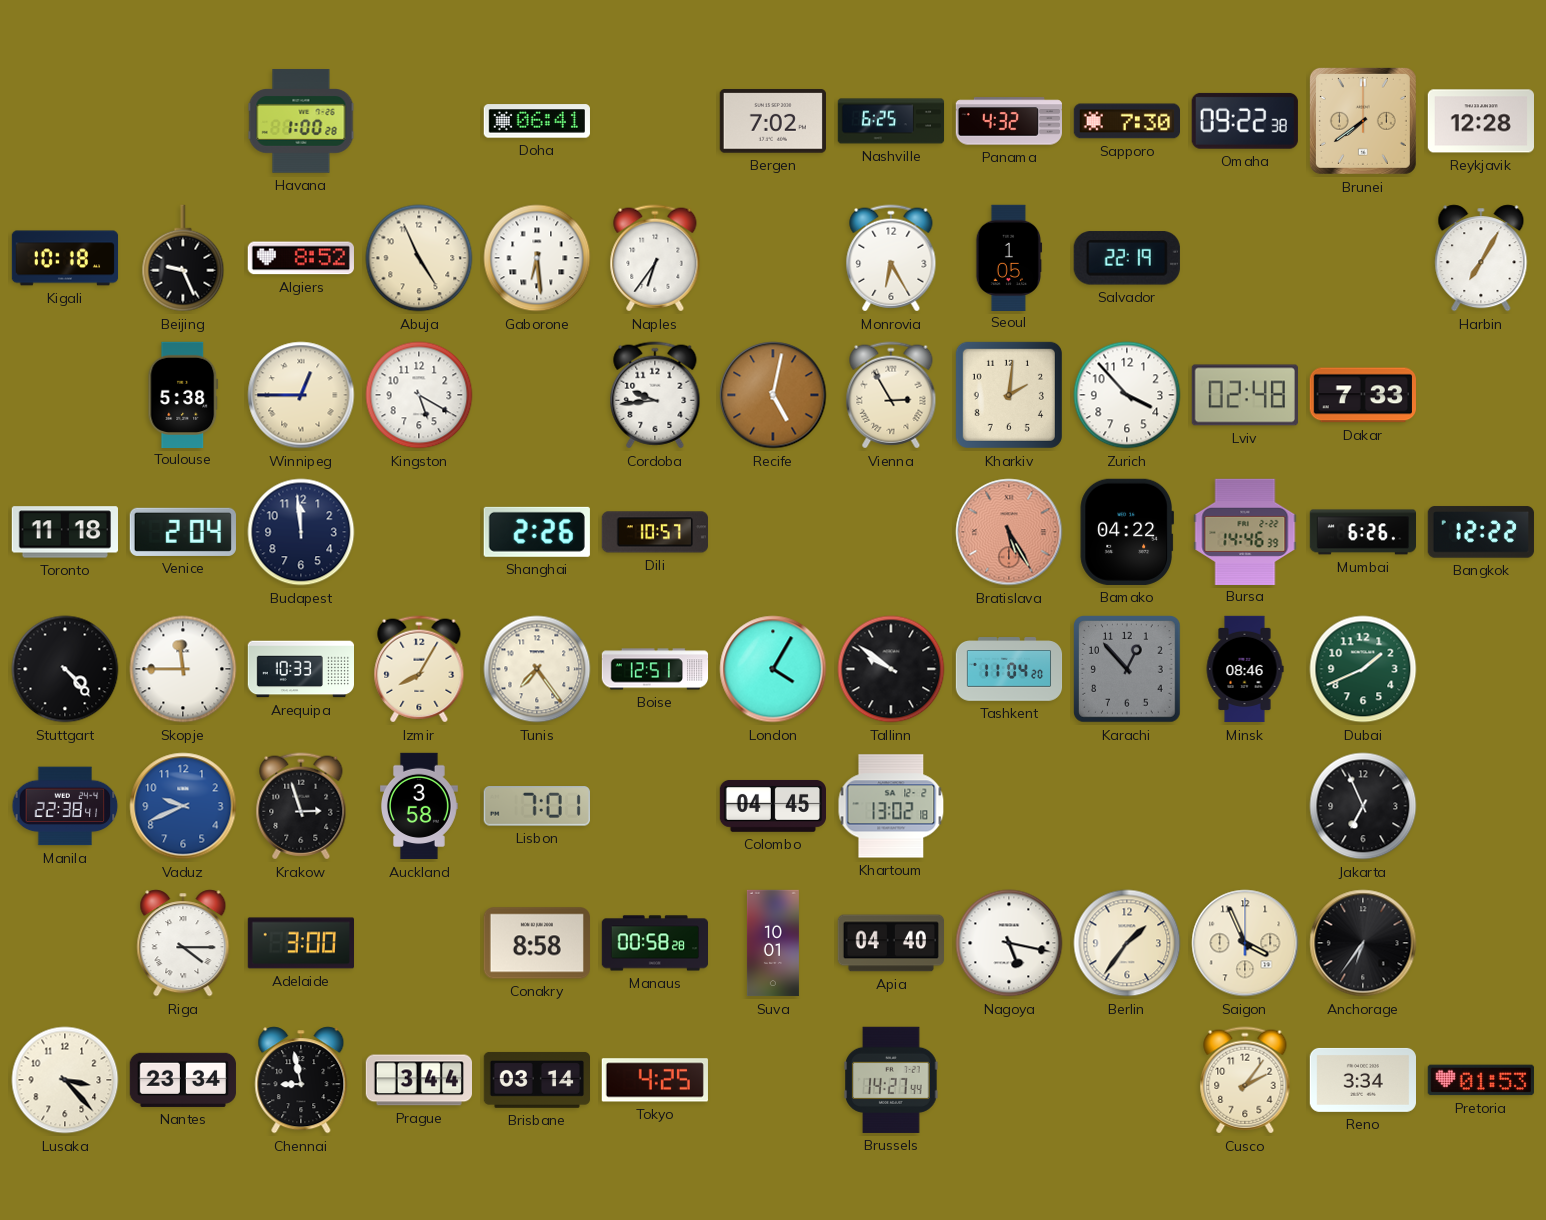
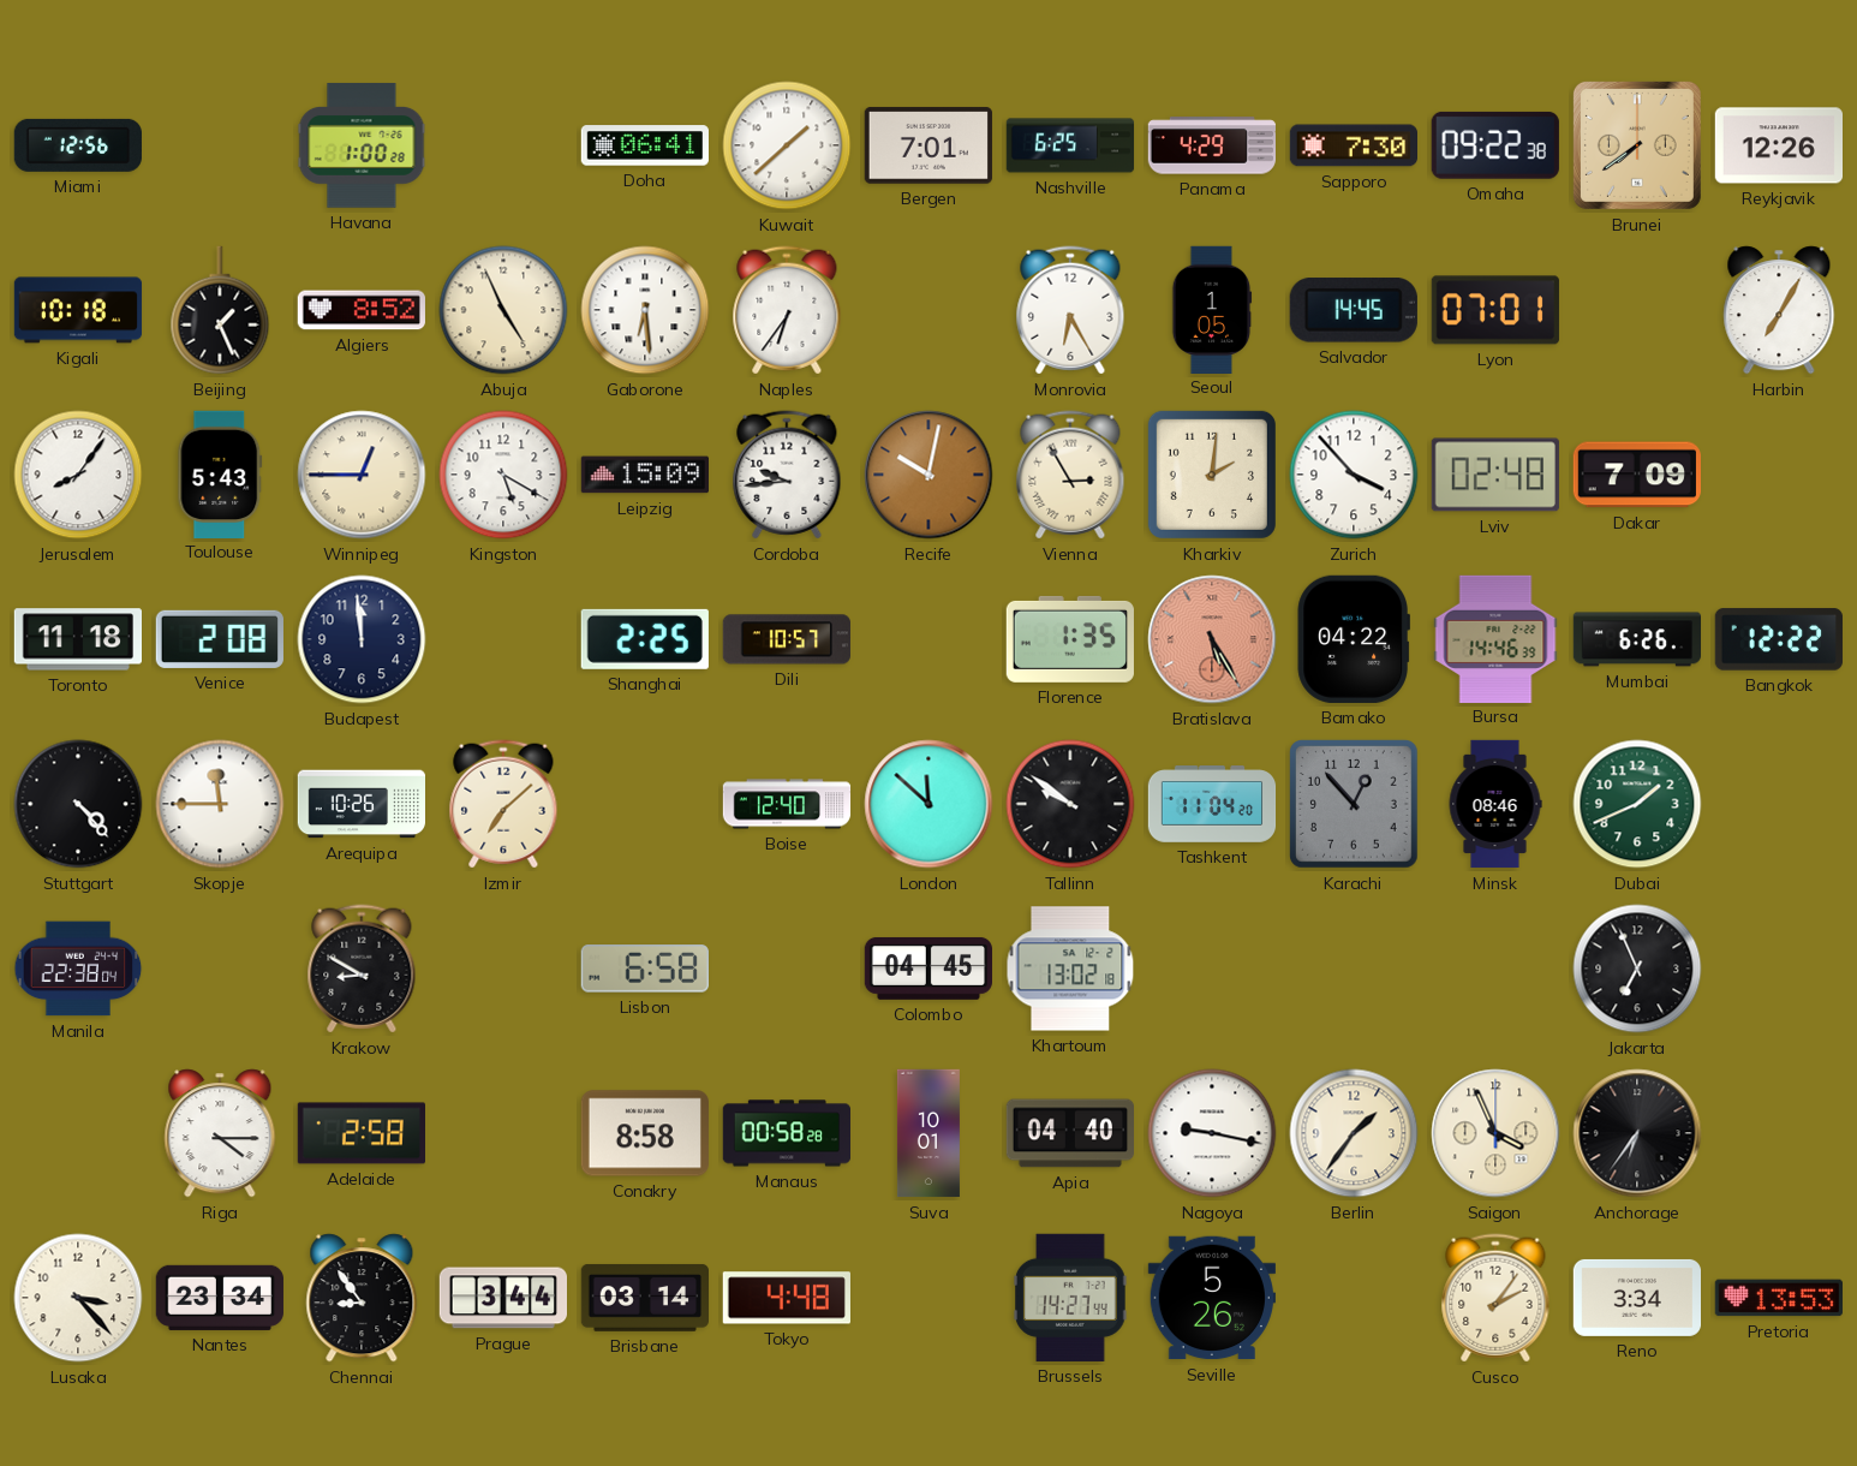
Miami: none -> 12:56
Kuwait: none -> 1:38
Bergen: 7:02 -> 7:01
Panama: 4:32 -> 4:29
Reykjavik: 12:28 -> 12:26
Beijing: 9:26 -> 1:26
Salvador: 22:19 -> 14:45
Lyon: none -> 07:01
Jerusalem: none -> 8:06
Toulouse: 5:38 -> 5:43
Leipzig: none -> 15:09
Recife: 5:02 -> 10:02
Dakar: 7:33 -> 7:09
Venice: 2:04 -> 2:08
Shanghai: 2:26 -> 2:25
Florence: none -> 1:35
Arequipa: 10:33 -> 10:26
Izmir: 8:05 -> 7:08
Tunis: 7:24 -> none
Boise: 12:51 -> 12:40
London: 4:05 -> 11:52
Manila: 22:38:41 -> 22:38:04
Vaduz: 9:41 -> none
Krakow: 2:57 -> 8:50
Auckland: 3:58 -> none
Lisbon: 7:01 -> 6:58
Adelaide: 3:00 -> 2:58
Nagoya: 5:17 -> 9:17
Chennai: 8:58 -> 8:54
Tokyo: 4:25 -> 4:48
Seville: none -> 5:26
Pretoria: 01:53 -> 13:53
